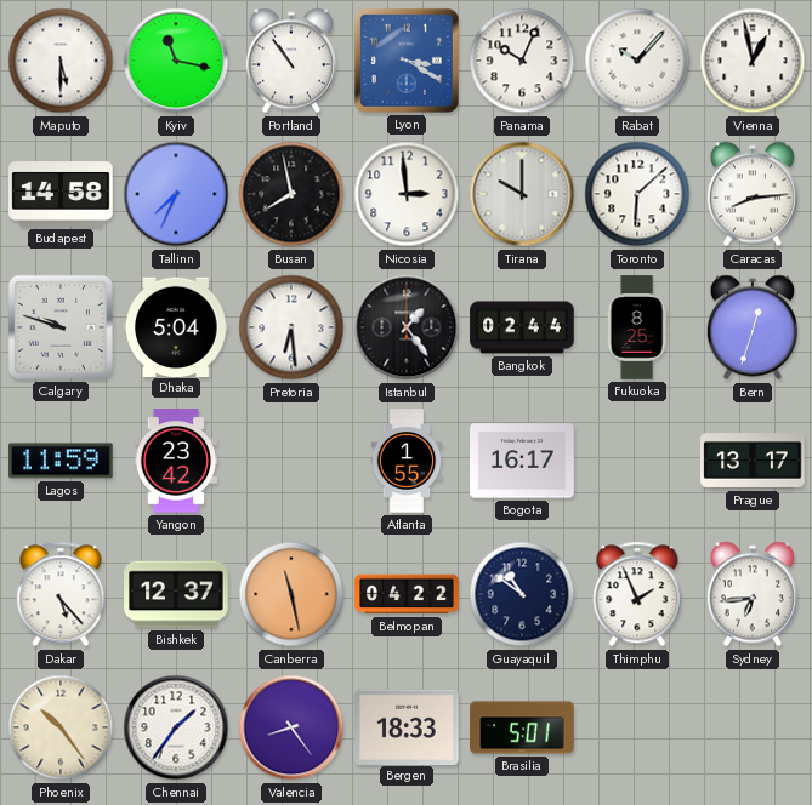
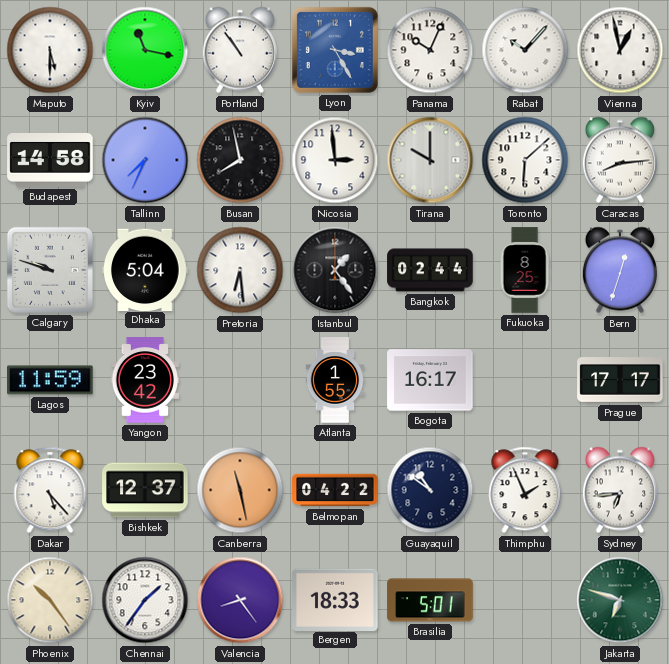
Lyon: 3:20 -> 3:25
Prague: 13:17 -> 17:17
Jakarta: none -> 6:48
